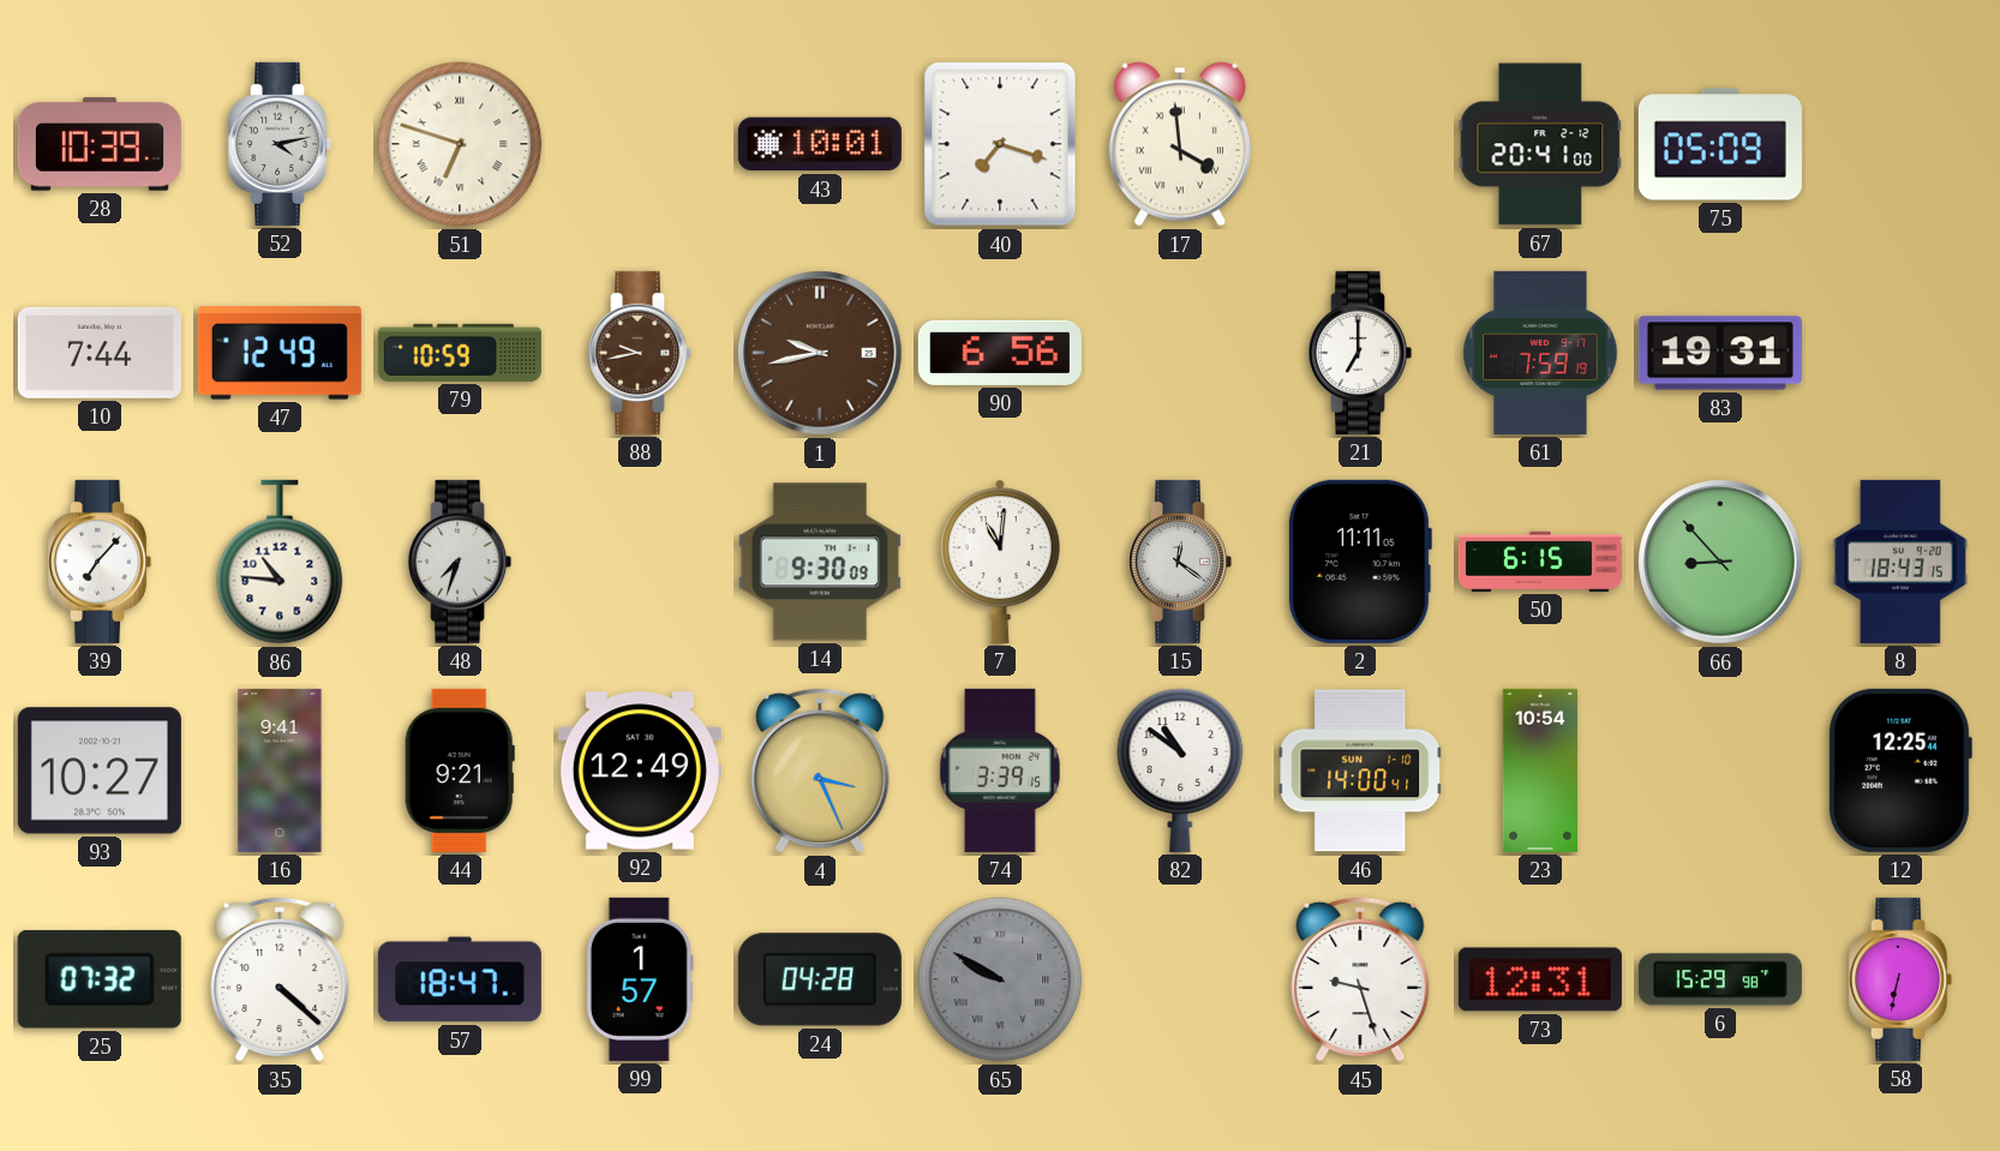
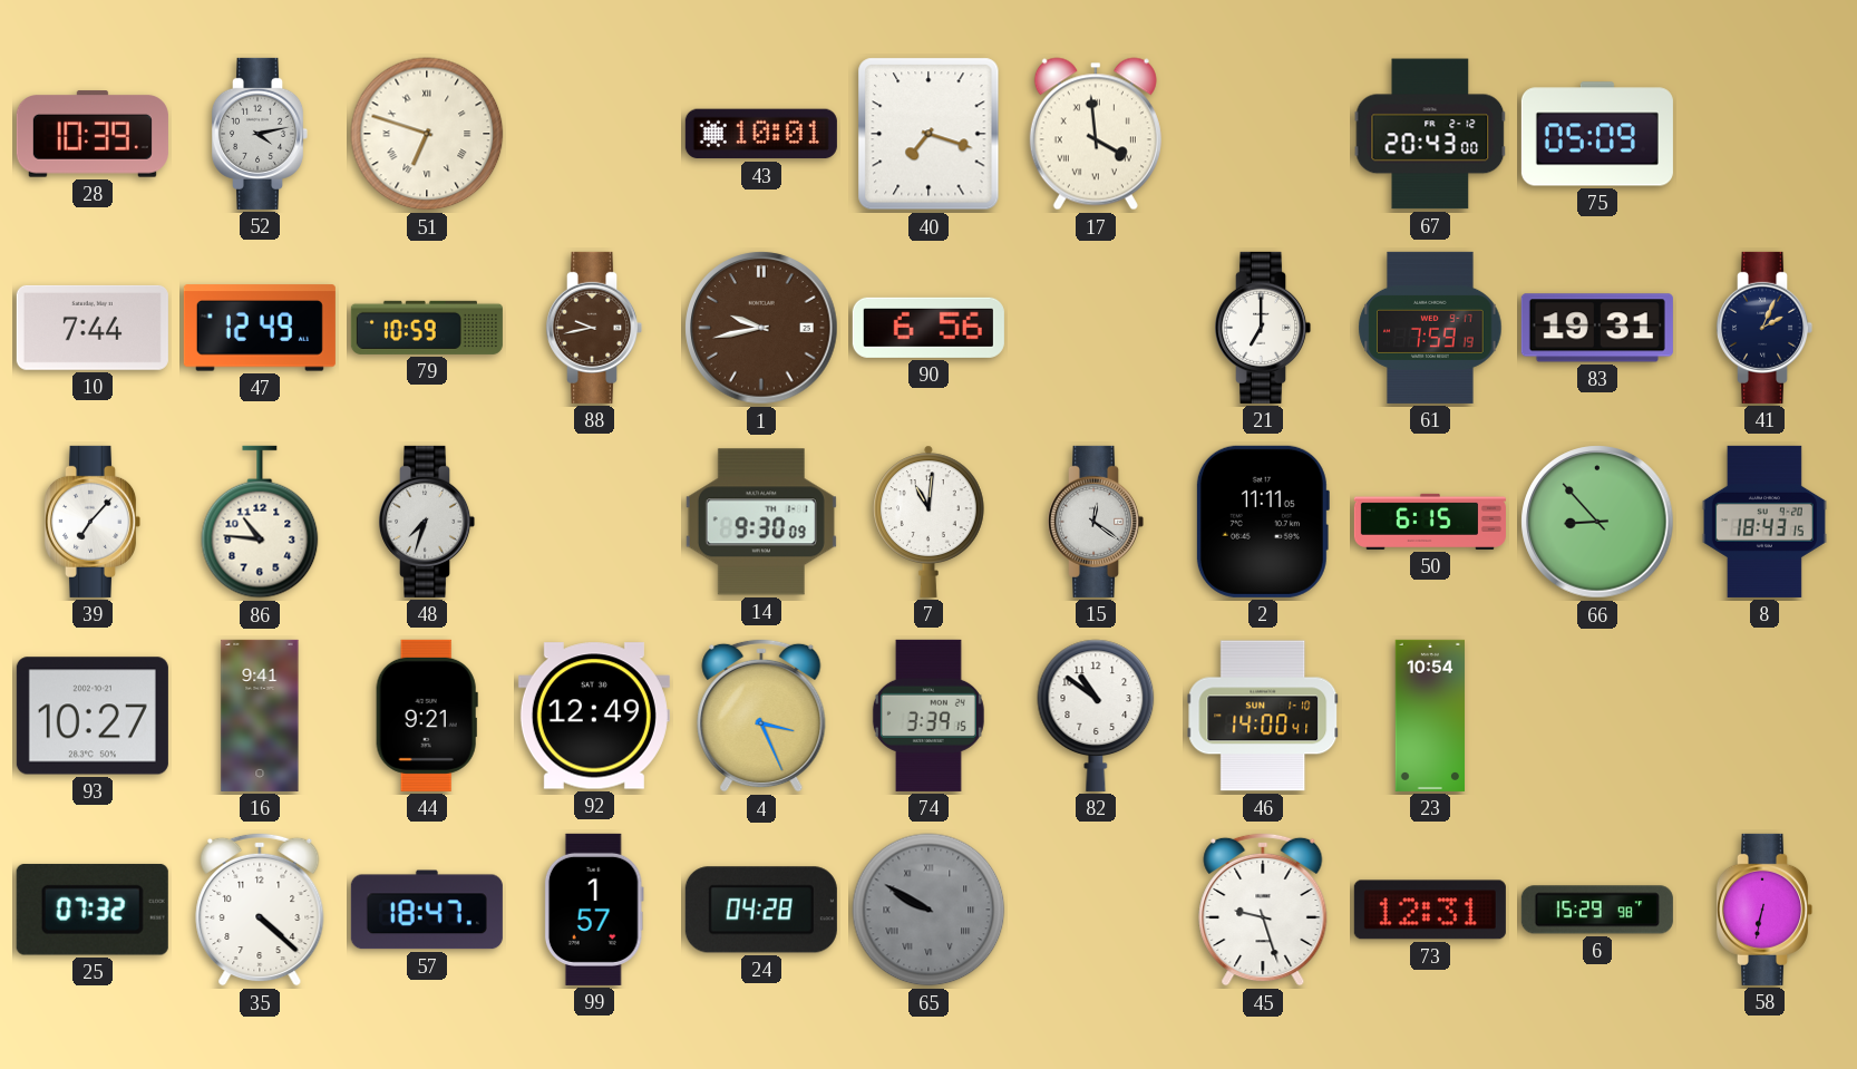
67: 20:41 -> 20:43
41: none -> 2:04
12: 12:25 -> none
